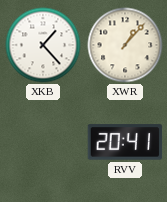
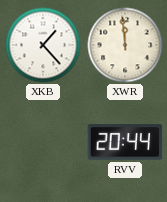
XWR: 1:07 -> 11:59
RVV: 20:41 -> 20:44
